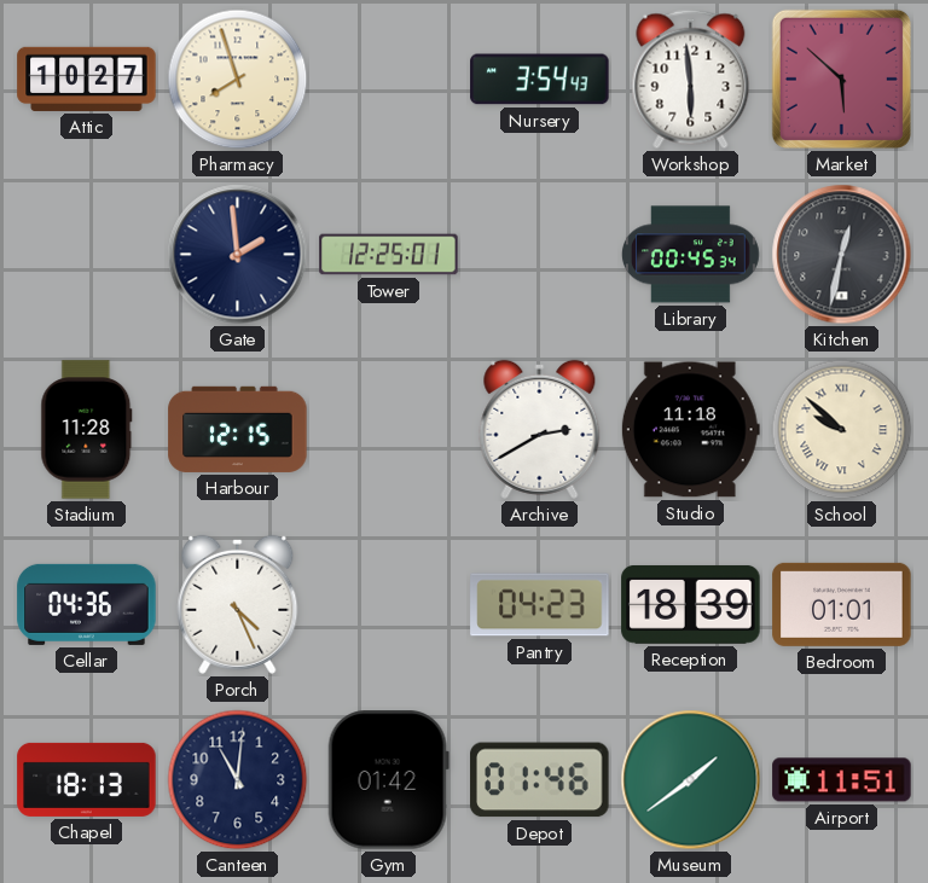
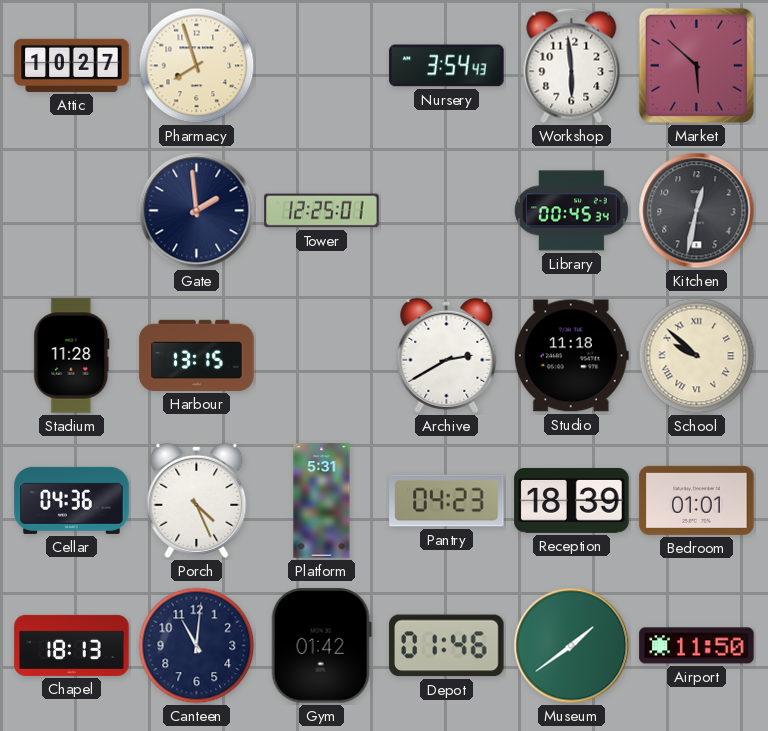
Harbour: 12:15 -> 13:15
Platform: none -> 5:31
Airport: 11:51 -> 11:50
